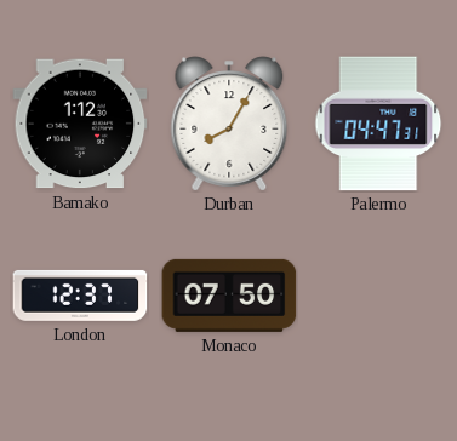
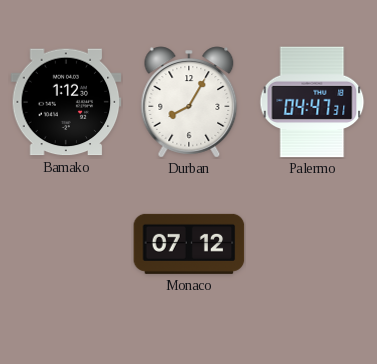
London: 12:37 -> none
Monaco: 07:50 -> 07:12
